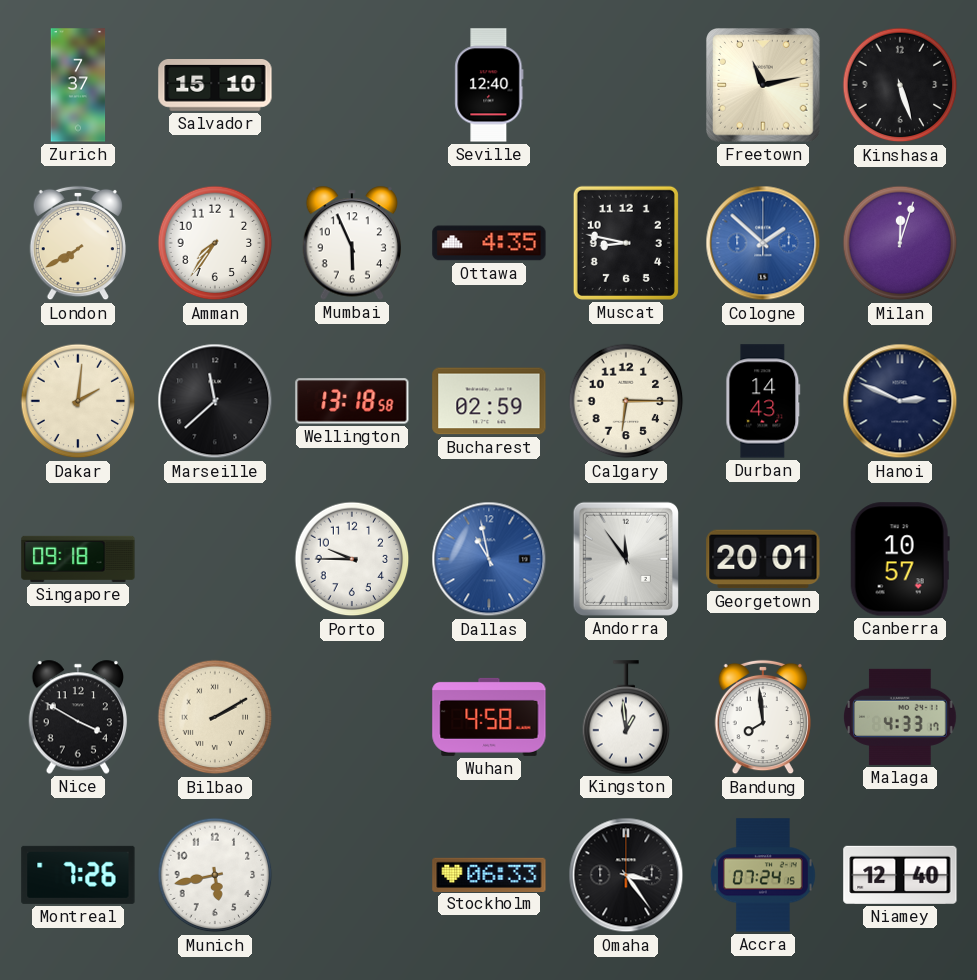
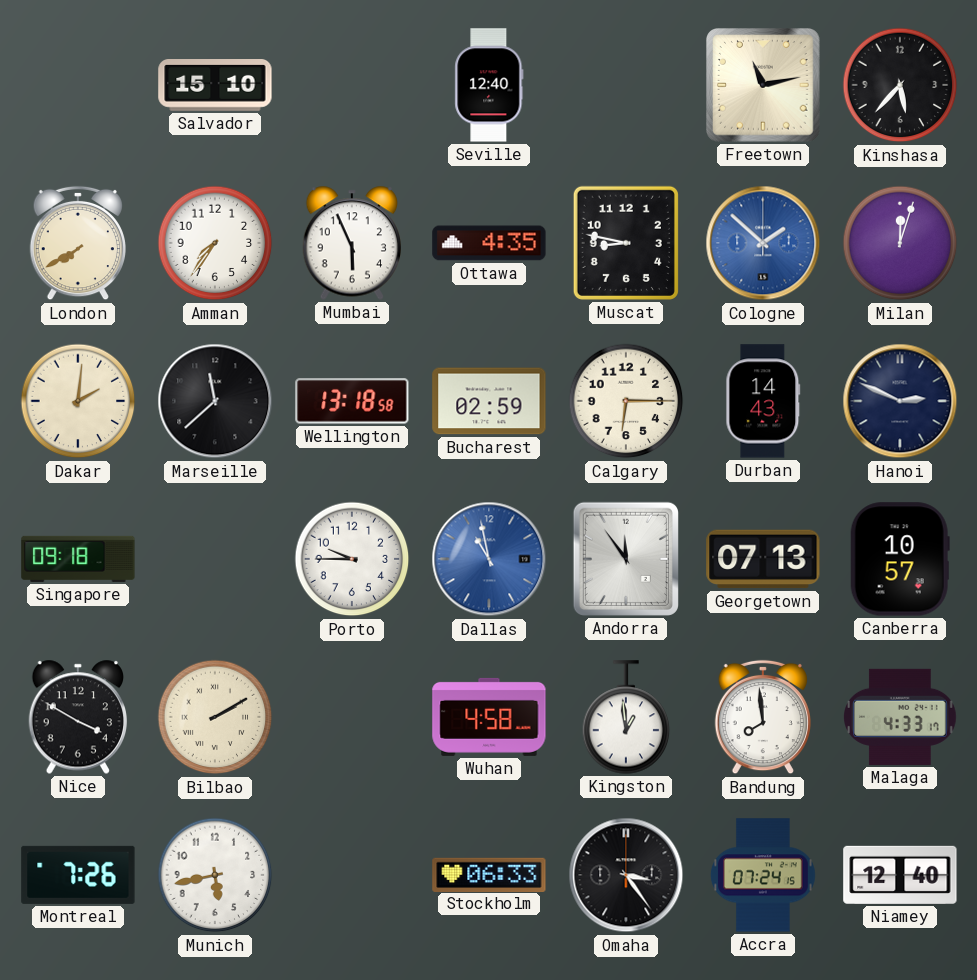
Zurich: 7:37 -> none
Kinshasa: 5:27 -> 5:37
Georgetown: 20:01 -> 07:13
